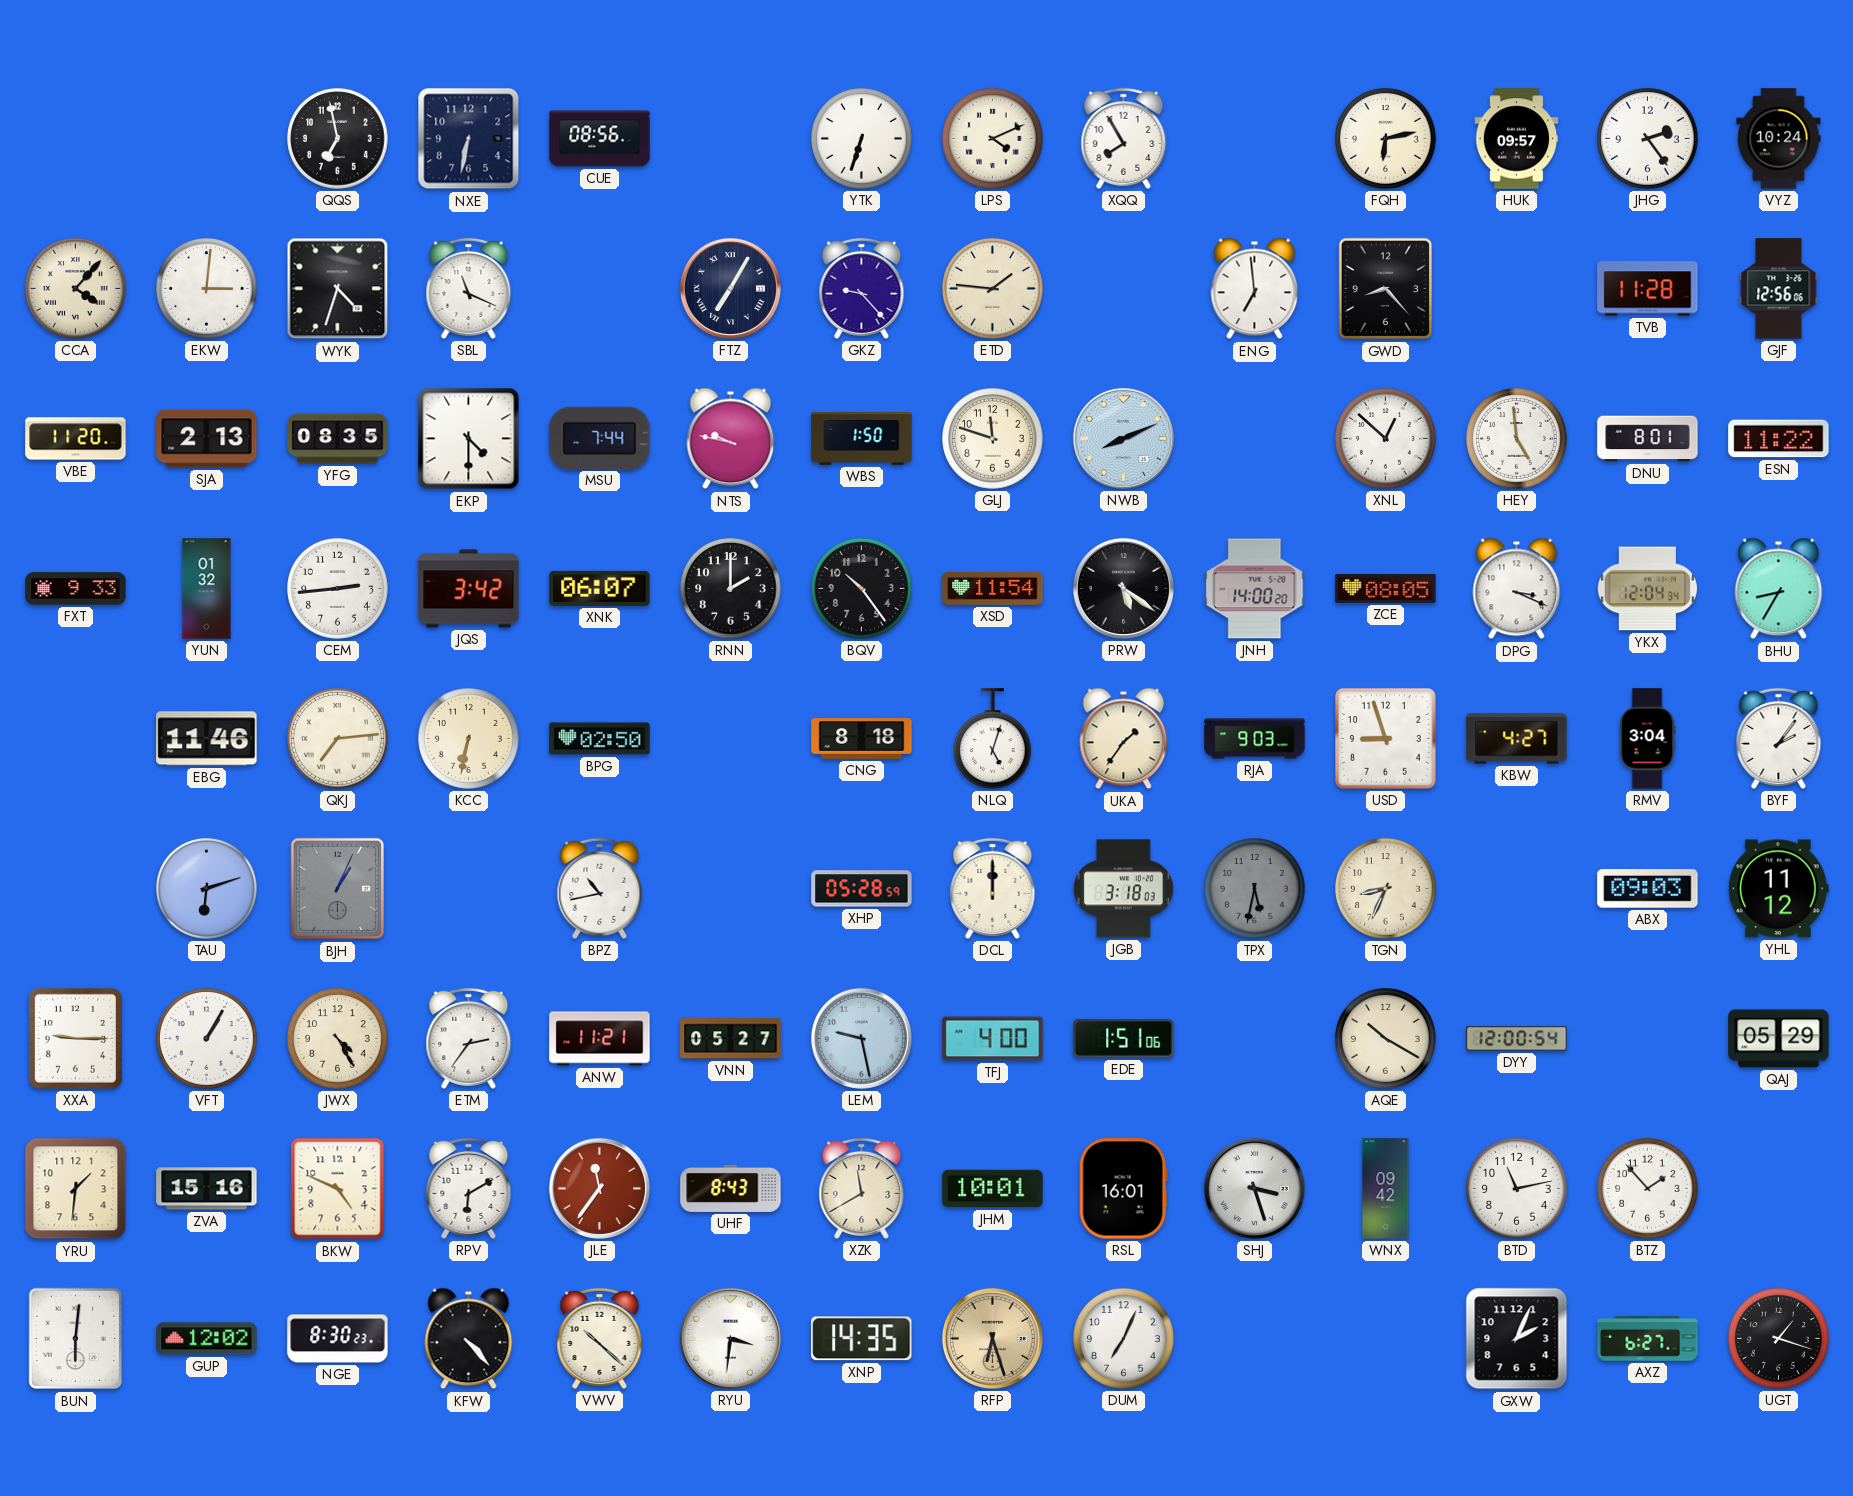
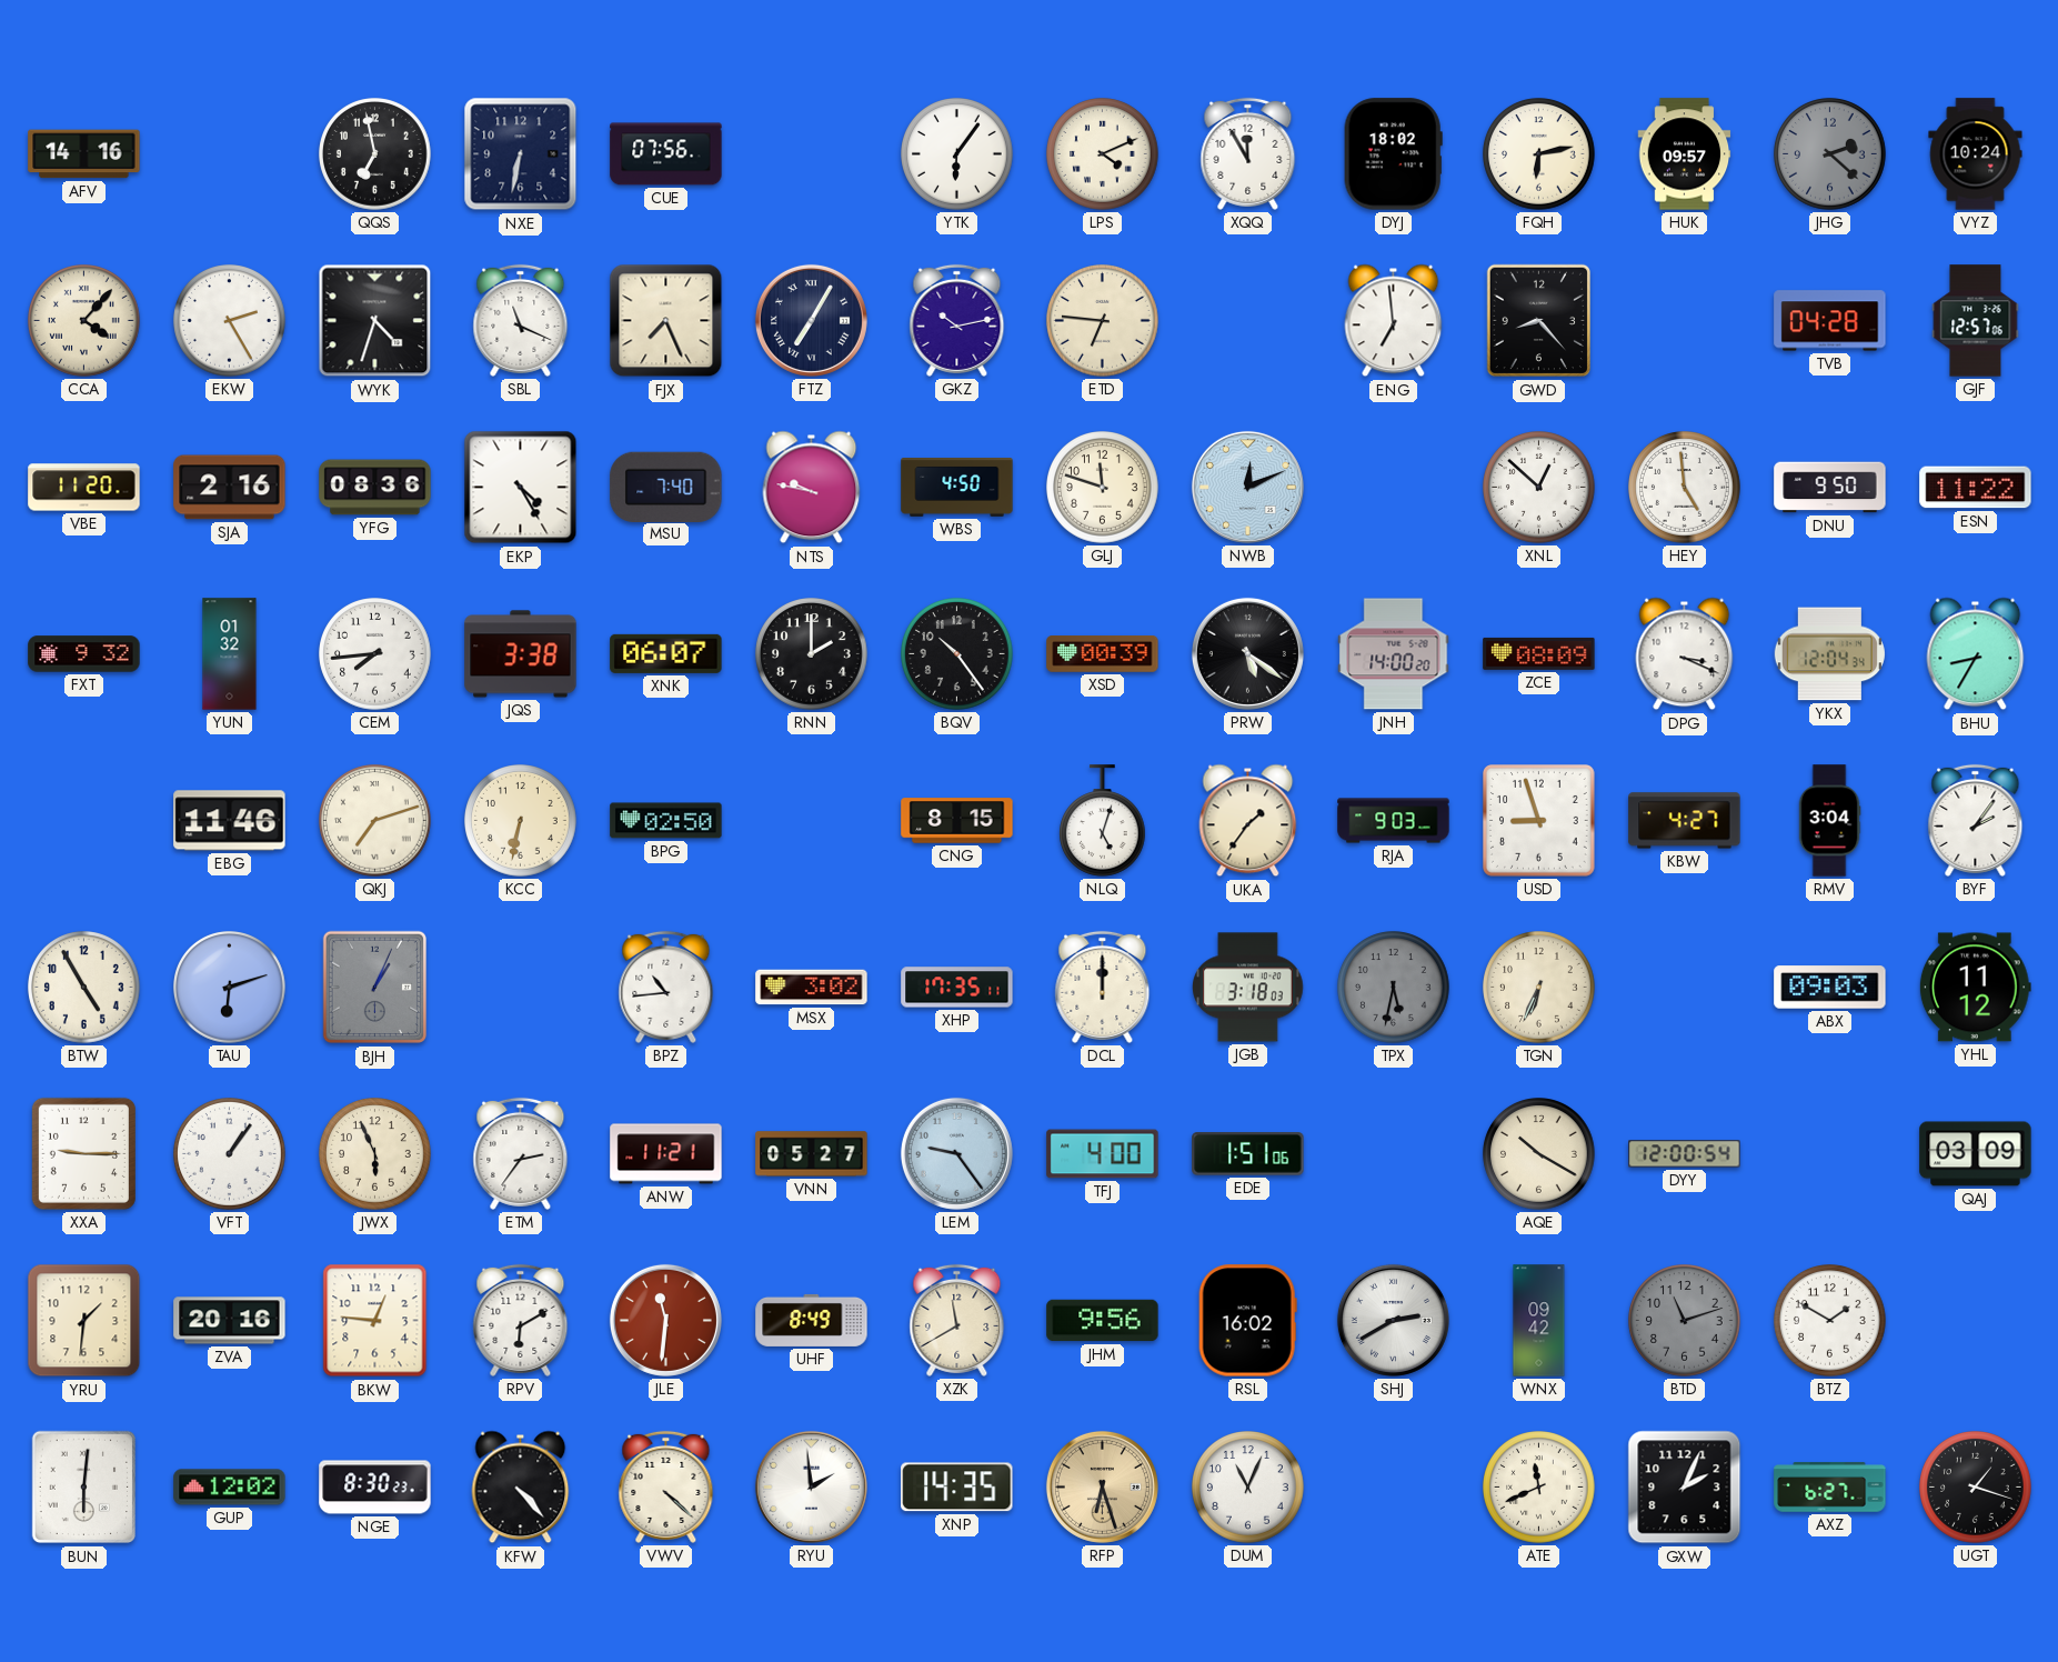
AFV: none -> 14:16
CUE: 08:56 -> 07:56
YTK: 6:33 -> 6:06
XQQ: 7:55 -> 11:55
DYJ: none -> 18:02
JHG: 2:24 -> 2:22
JHG dial: white -> grey
EKW: 3:01 -> 2:25
FJX: none -> 7:26
GKZ: 9:23 -> 10:13
ETD: 1:46 -> 6:46
TVB: 11:28 -> 04:28
GJF: 12:56 -> 12:57
SJA: 2:13 -> 2:16
YFG: 08:35 -> 08:36
EKP: 4:30 -> 4:25
MSU: 7:44 -> 7:40
WBS: 1:50 -> 4:50
NWB: 8:11 -> 12:11
DNU: 8:01 -> 9:50
FXT: 9:33 -> 9:32
CEM: 2:44 -> 7:44
JQS: 3:42 -> 3:38
XSD: 11:54 -> 00:39
ZCE: 08:05 -> 08:09
QKJ: 7:14 -> 7:12
CNG: 8:18 -> 8:15
BTW: none -> 4:55
BPZ: 10:43 -> 10:44
MSX: none -> 3:02
XHP: 05:28 -> 17:35
TGN: 8:34 -> 6:34
VFT: 1:05 -> 1:06
JWX: 4:25 -> 5:56
LEM: 9:28 -> 9:24
QAJ: 05:29 -> 03:09
ZVA: 15:16 -> 20:16
BKW: 4:49 -> 12:46
JLE: 11:36 -> 11:31
UHF: 8:43 -> 8:49
JHM: 10:01 -> 9:56
RSL: 16:01 -> 16:02
SHJ: 3:27 -> 2:40
BTD: 11:13 -> 11:12
BTD dial: white -> grey
BTZ: 1:53 -> 1:50
VWV: 10:22 -> 4:22
RYU: 3:31 -> 1:59
DUM: 7:04 -> 11:04
ATE: none -> 11:41
